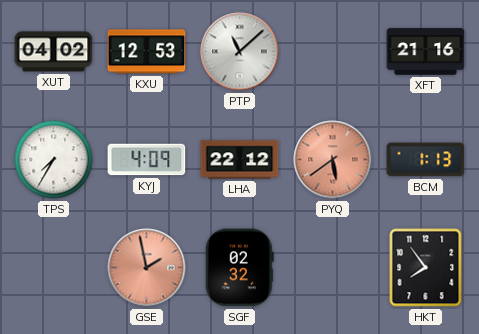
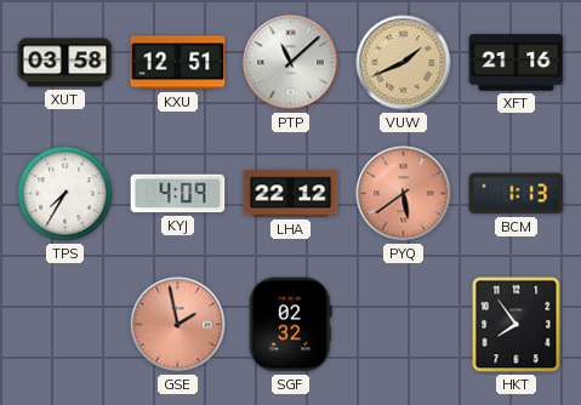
XUT: 04:02 -> 03:58
KXU: 12:53 -> 12:51
VUW: none -> 1:41
